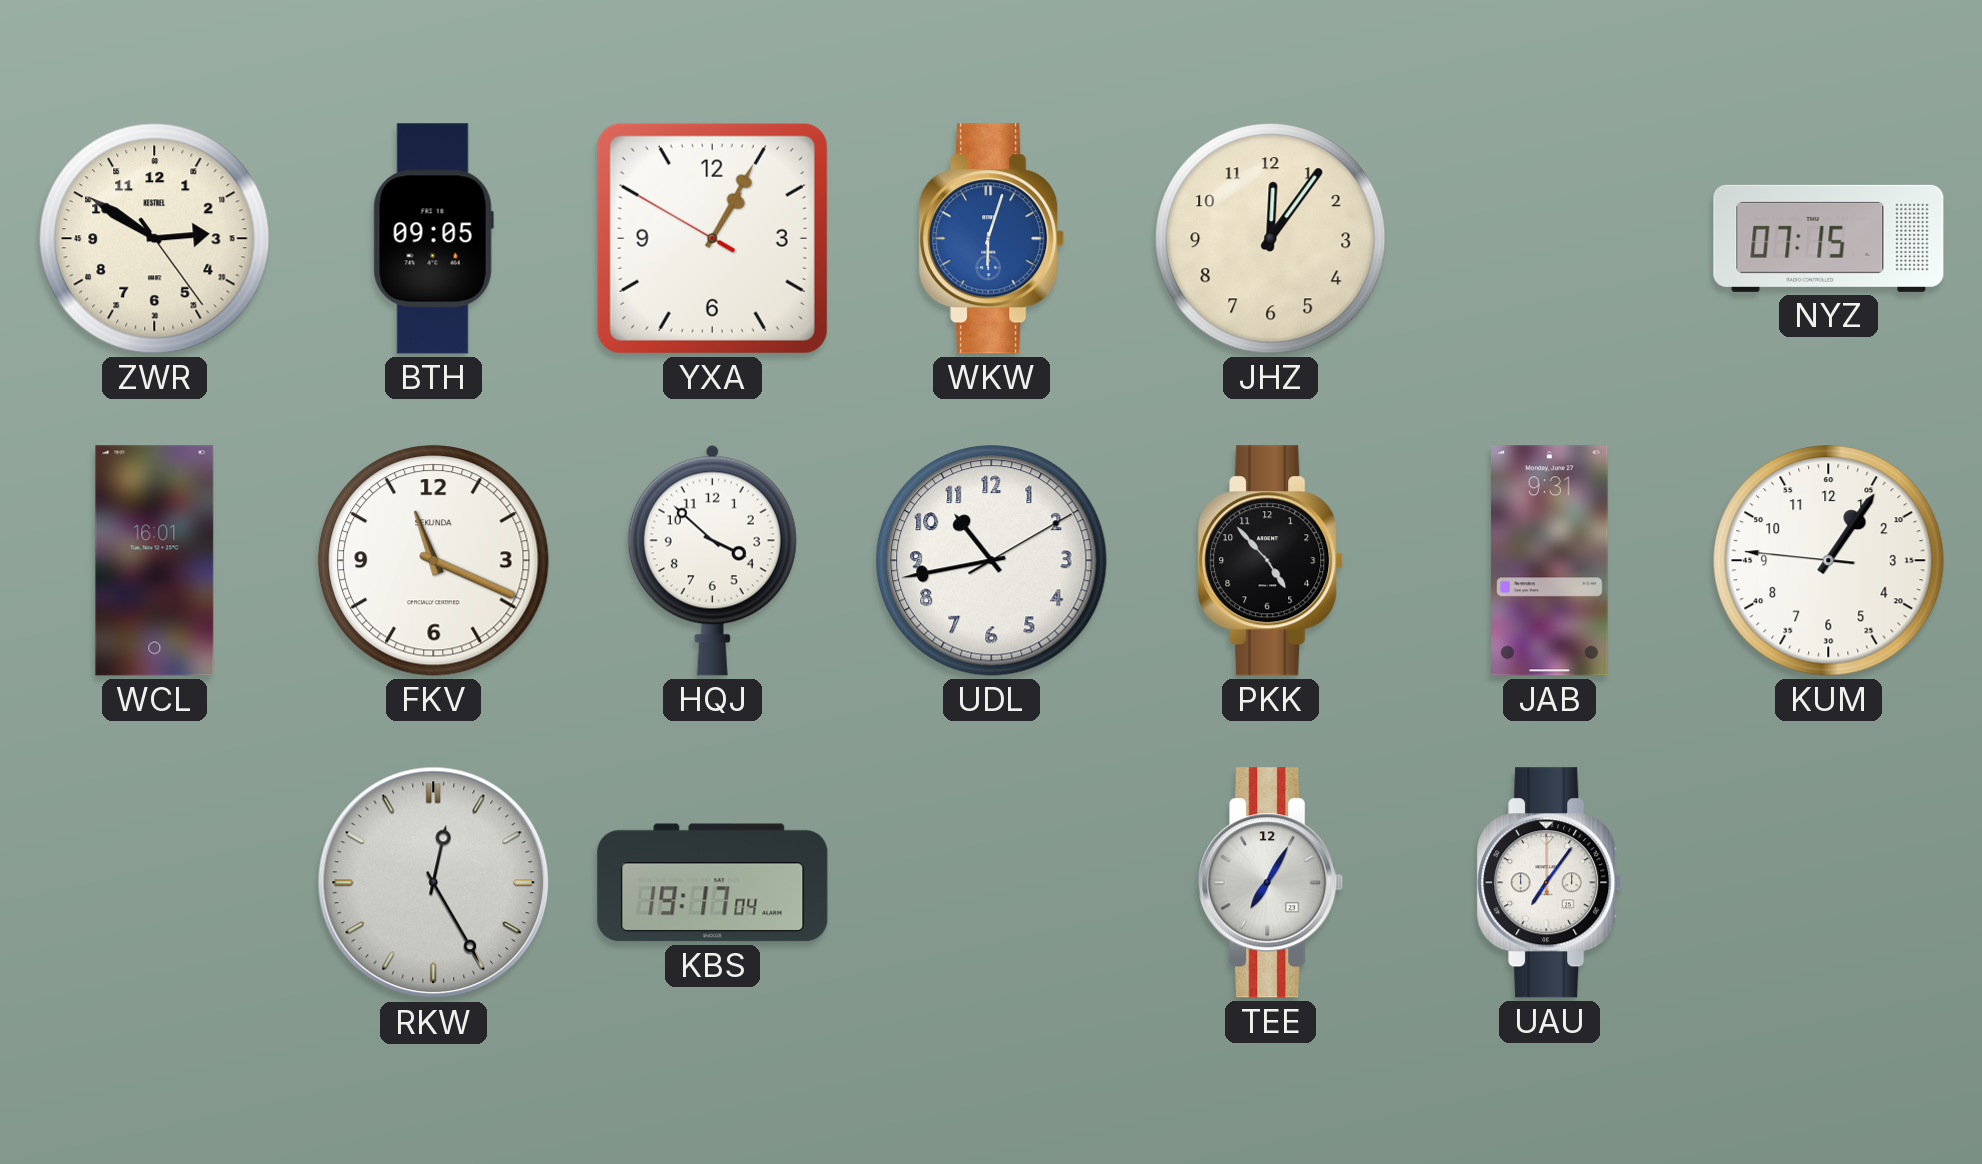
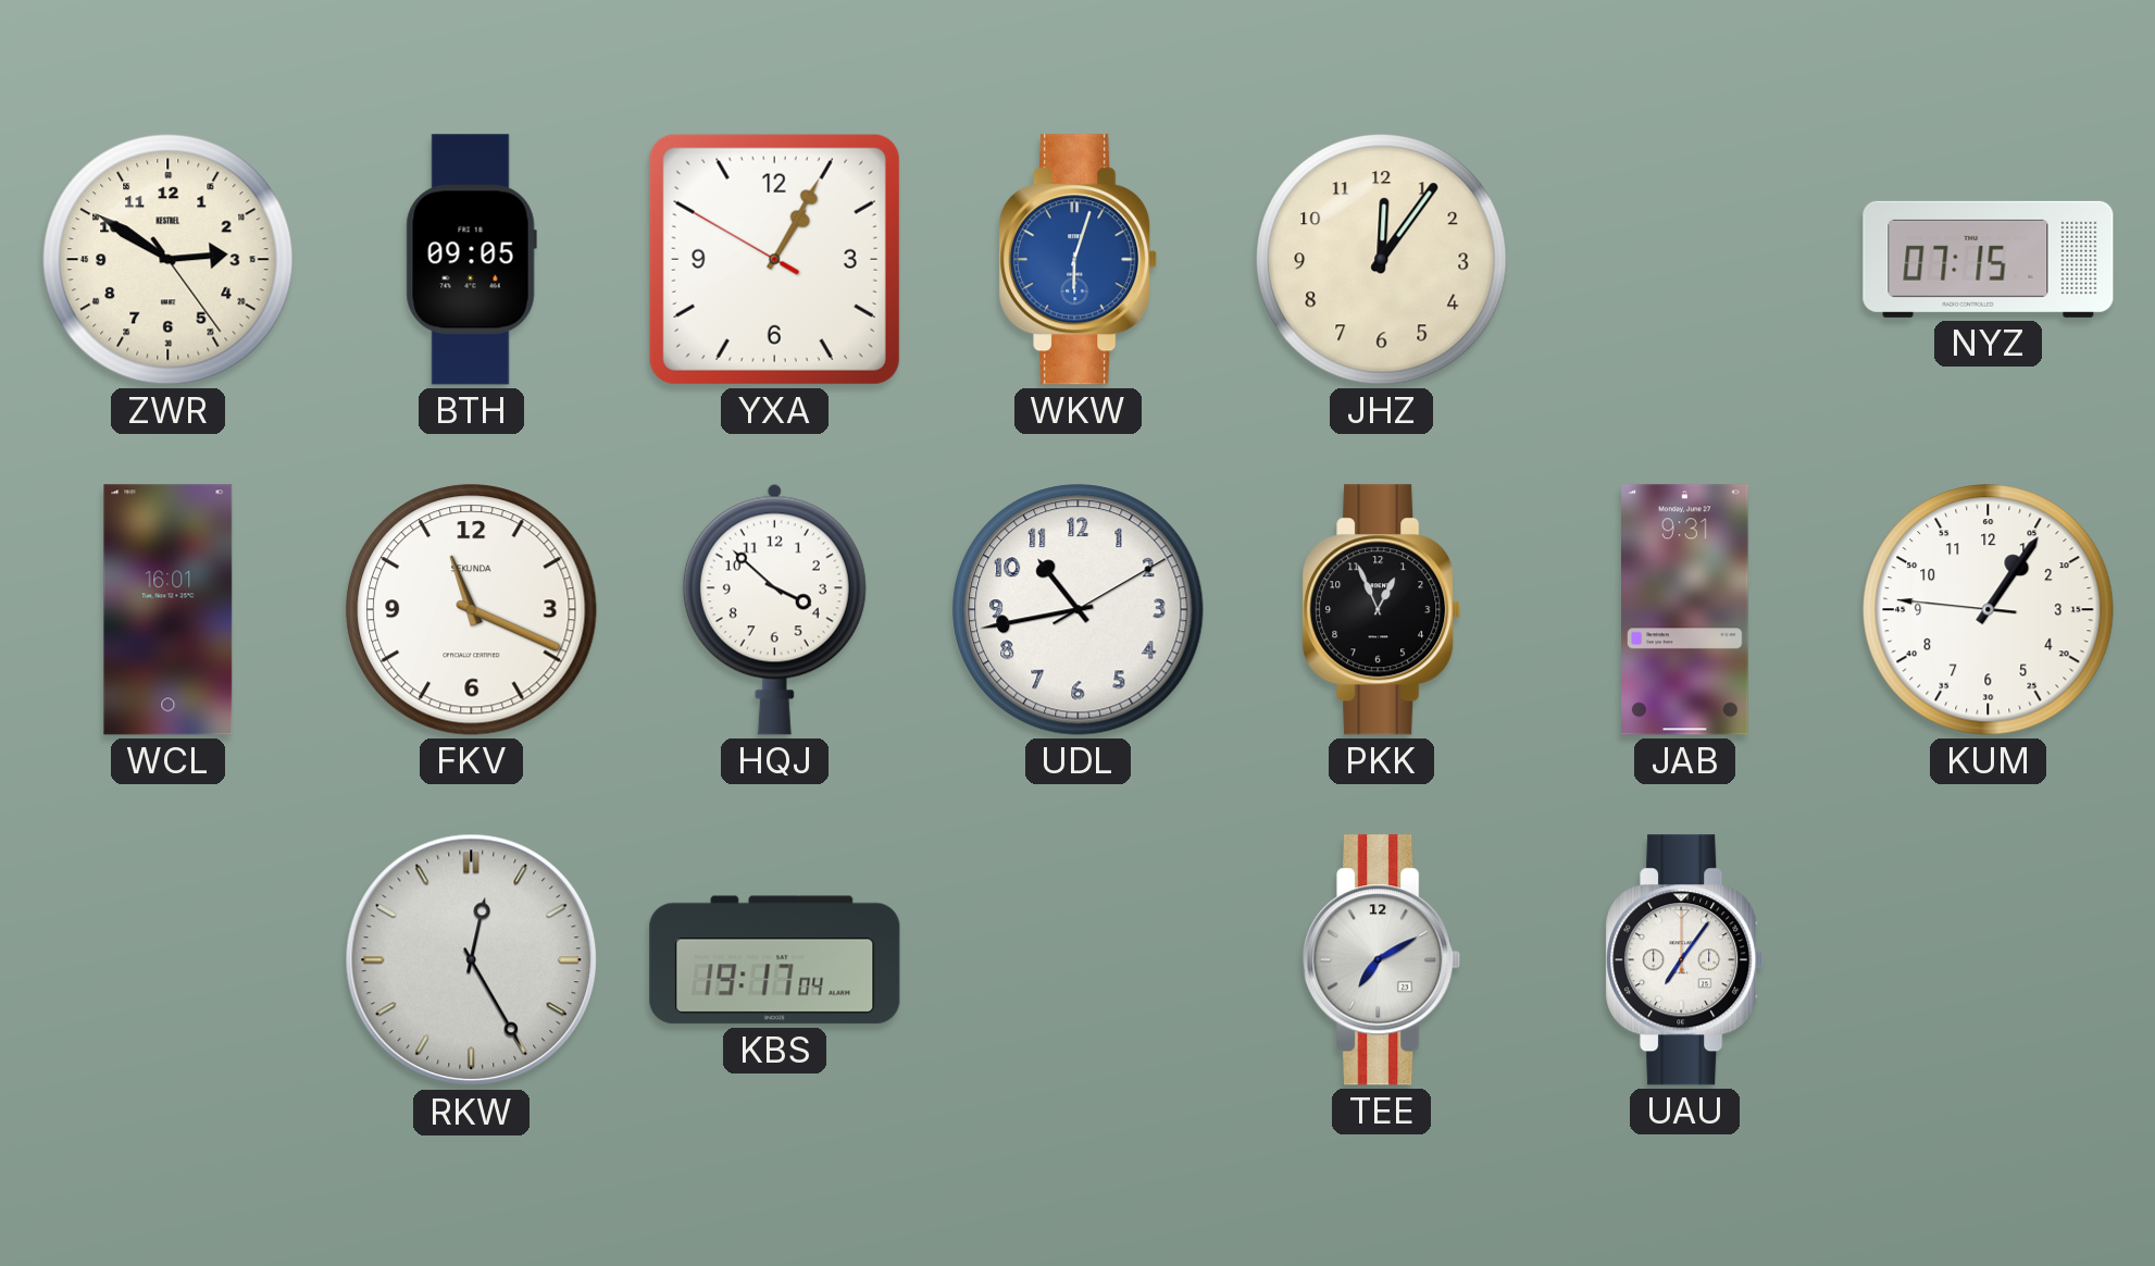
PKK: 4:53 -> 12:56
TEE: 7:05 -> 7:10
